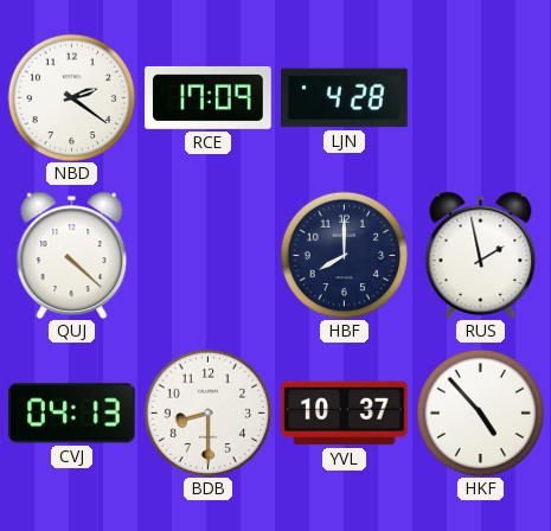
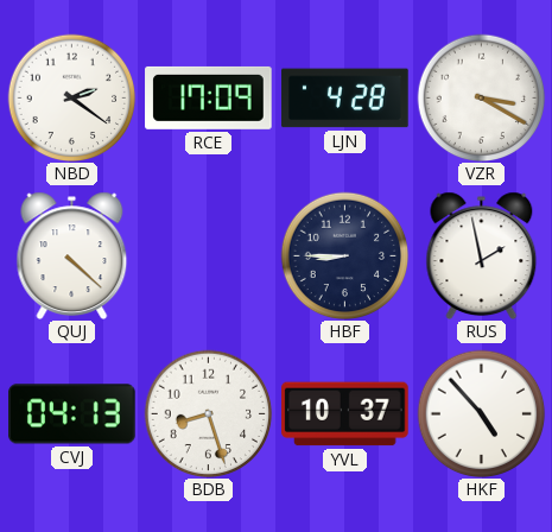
VZR: none -> 3:20
HBF: 8:00 -> 8:45
BDB: 8:30 -> 8:27
